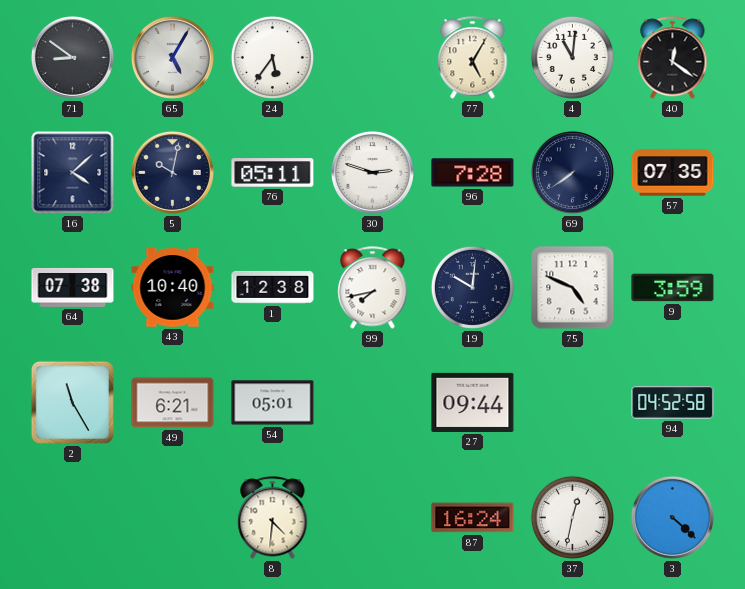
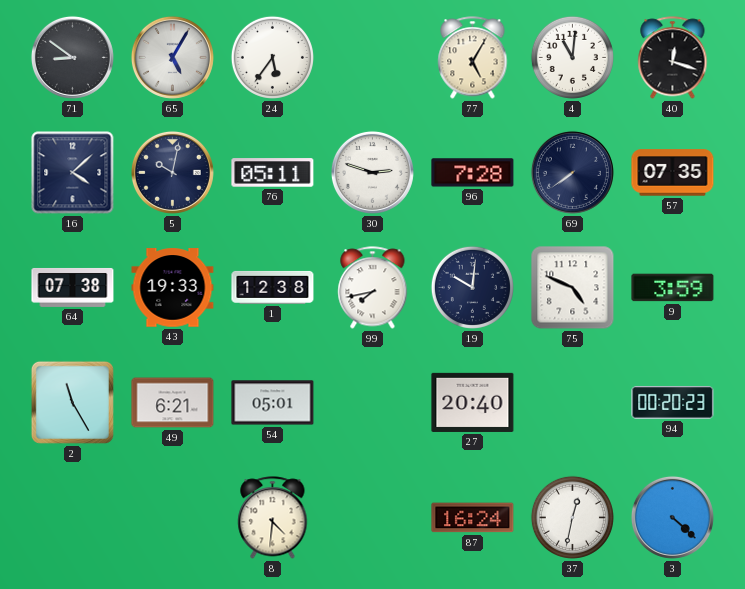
40: 12:21 -> 12:18
43: 10:40 -> 19:33
27: 09:44 -> 20:40
94: 04:52 -> 00:20
